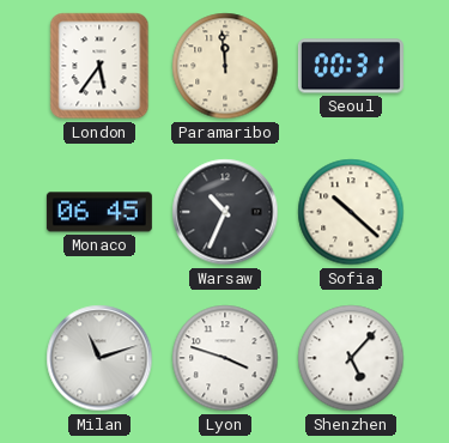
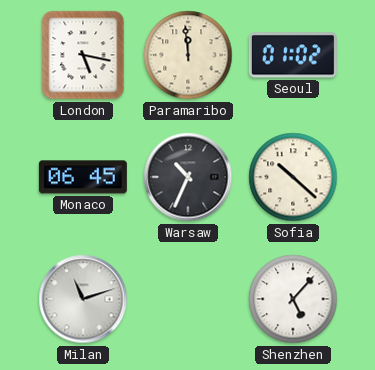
London: 5:36 -> 5:17
Seoul: 00:31 -> 01:02
Lyon: 3:48 -> none
